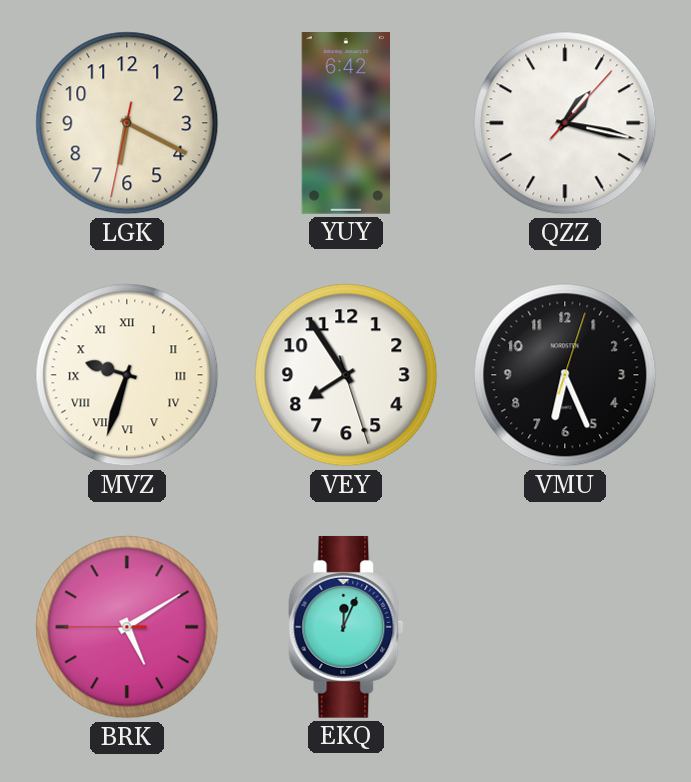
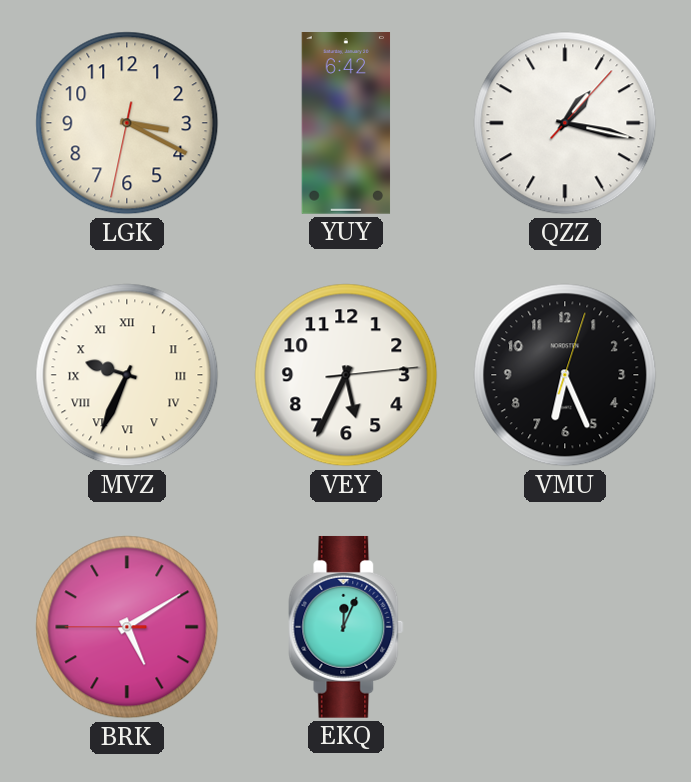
LGK: 6:19 -> 3:19
MVZ: 9:33 -> 9:34
VEY: 7:54 -> 5:34
